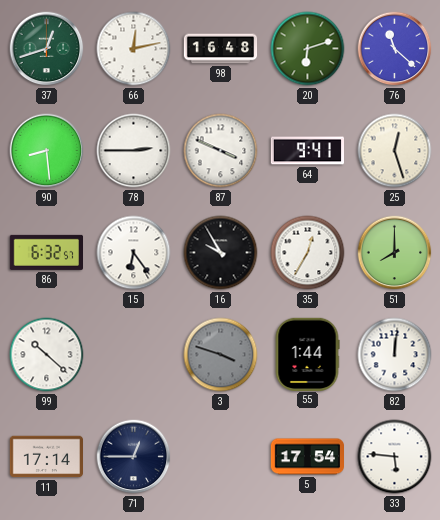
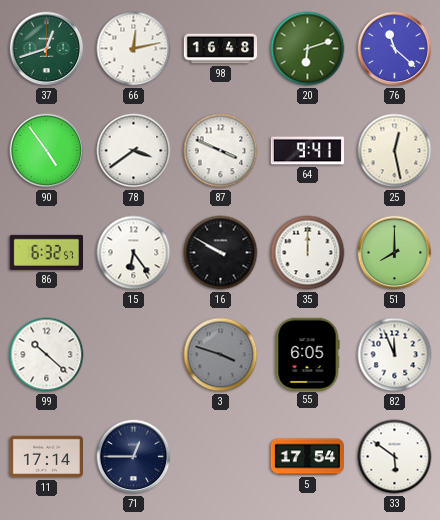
90: 8:29 -> 4:54
78: 2:45 -> 3:39
25: 12:27 -> 12:28
16: 9:55 -> 9:50
35: 12:35 -> 12:00
55: 1:44 -> 6:05
82: 12:01 -> 11:56
33: 5:46 -> 5:51
